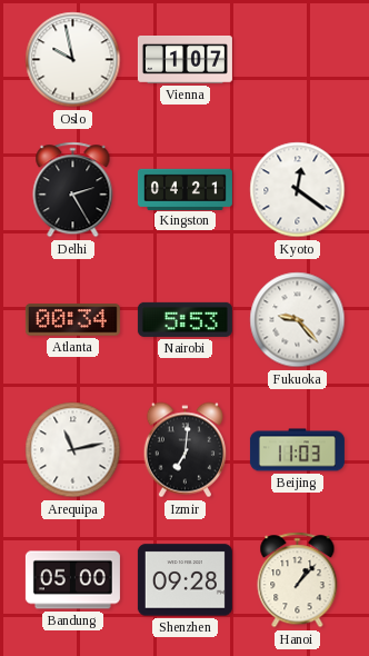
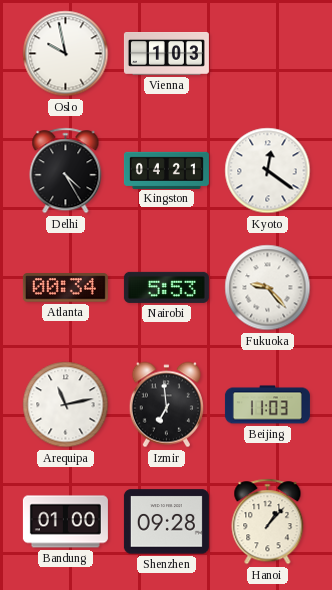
Vienna: 1:07 -> 1:03
Delhi: 2:25 -> 4:25
Izmir: 7:01 -> 6:59
Bandung: 05:00 -> 01:00
